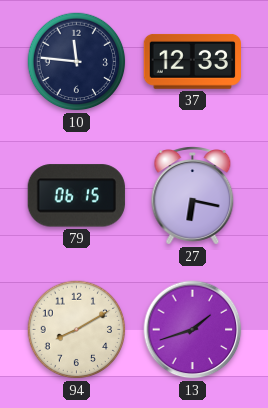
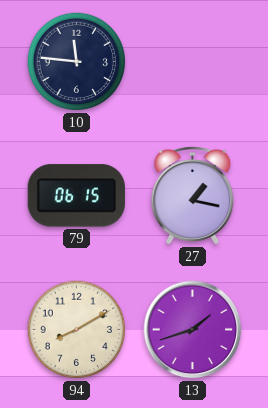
37: 12:33 -> none
27: 6:17 -> 1:17
